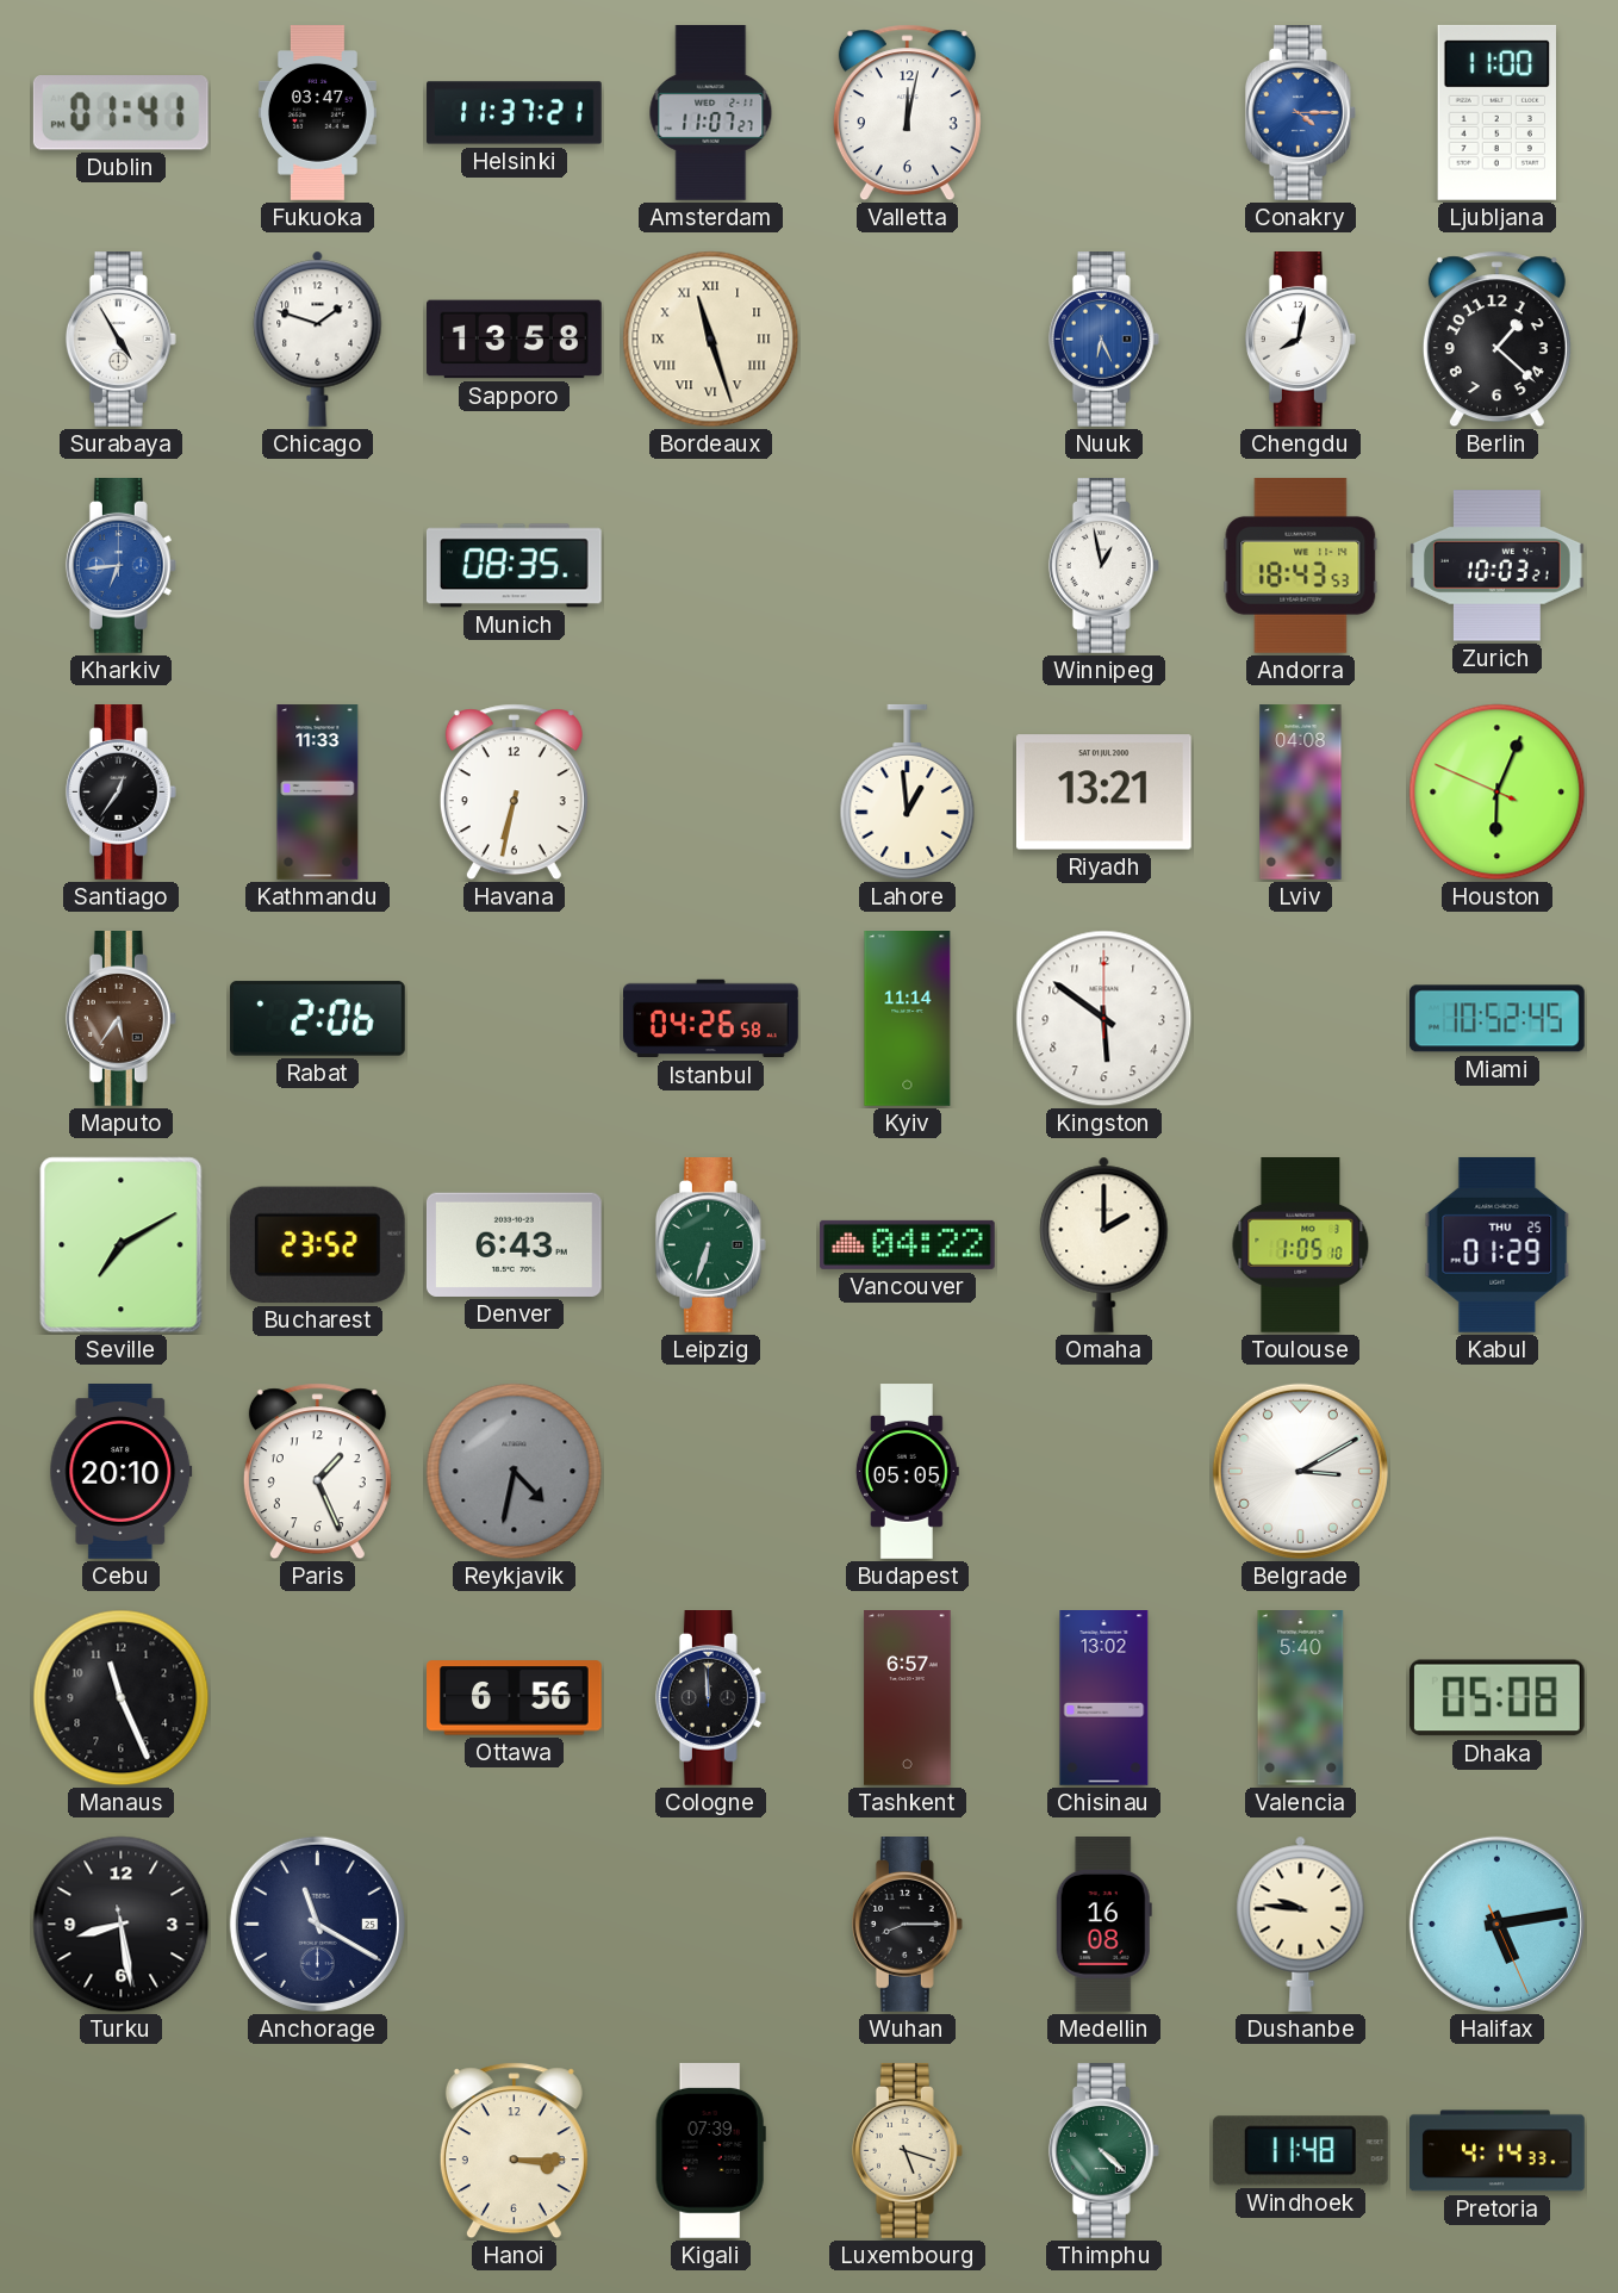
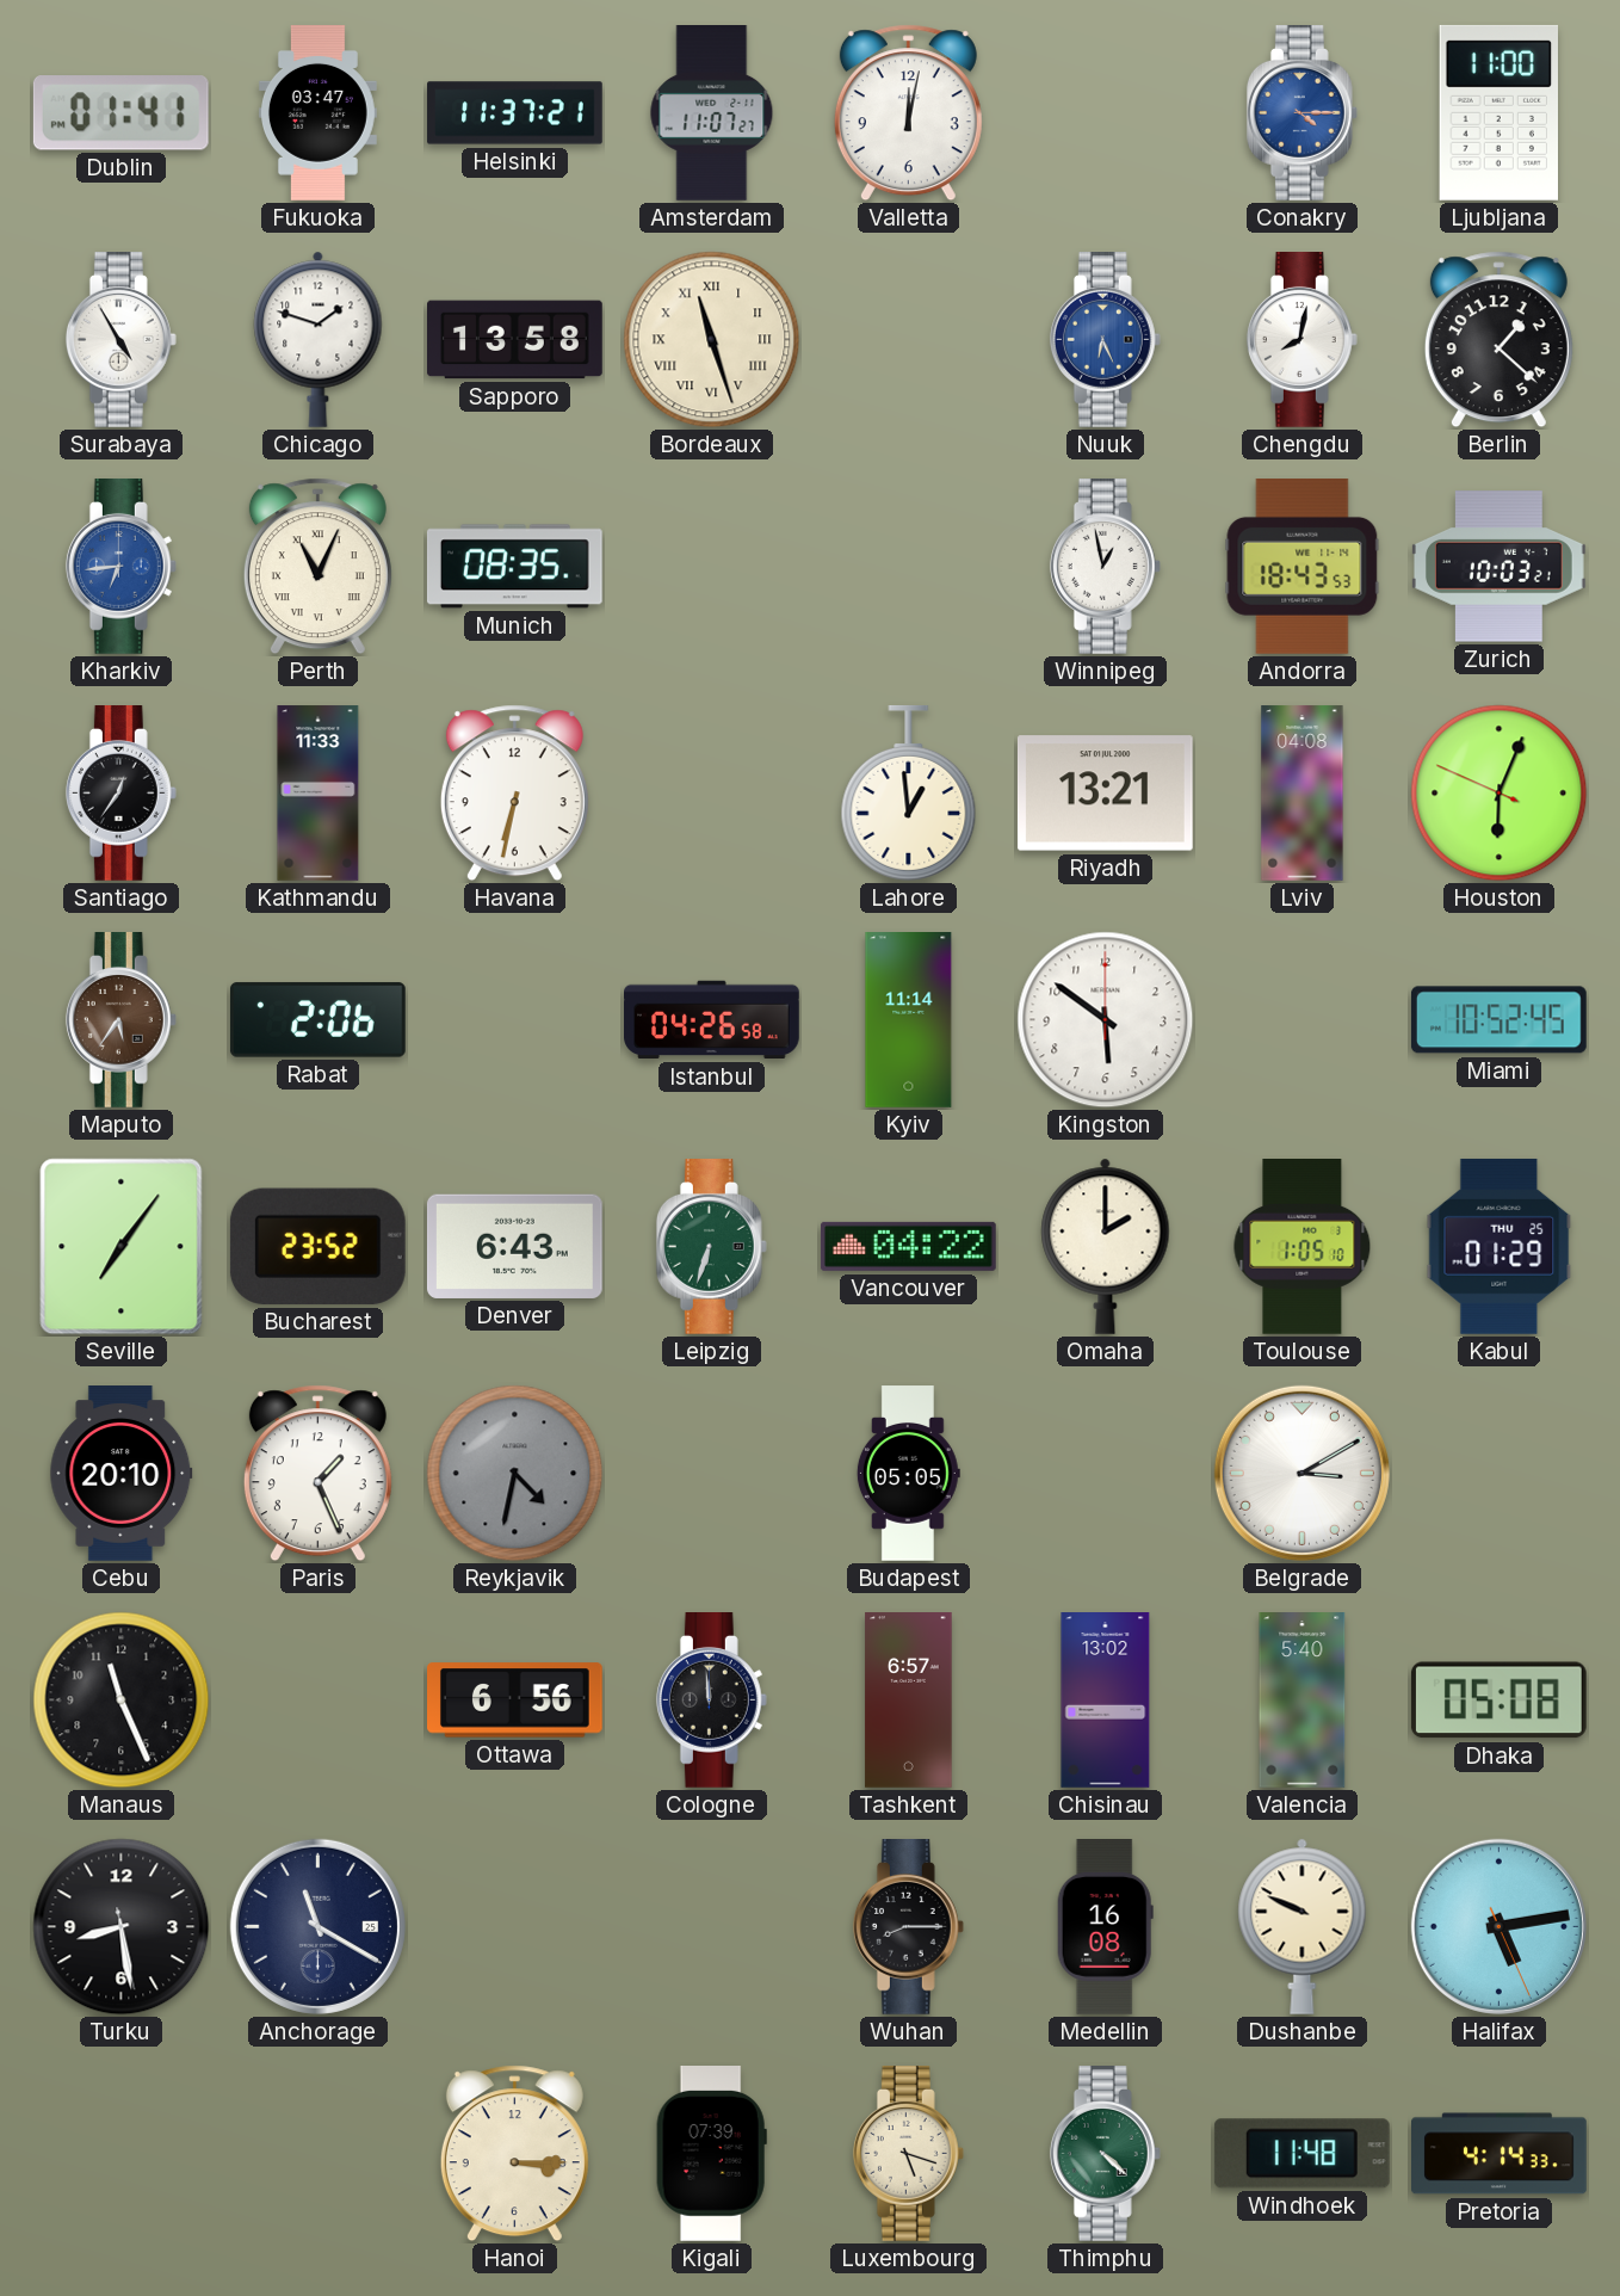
Perth: none -> 11:04
Seville: 7:10 -> 7:06
Dushanbe: 9:46 -> 9:49
